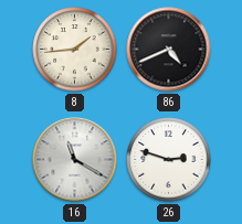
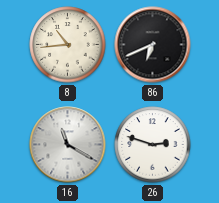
8: 1:44 -> 10:44
86: 4:41 -> 6:41
